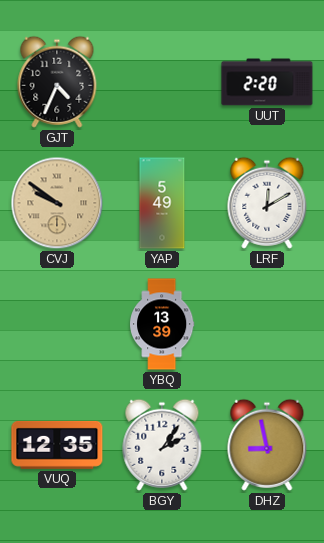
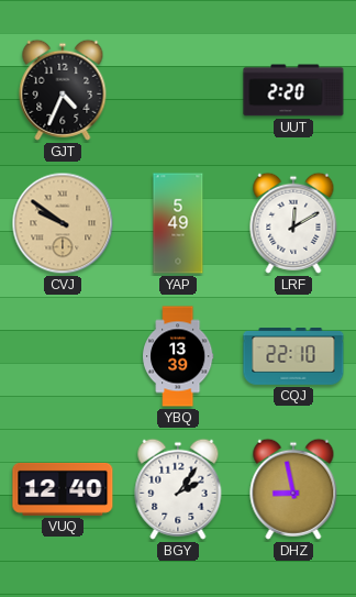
CQJ: none -> 22:10
VUQ: 12:35 -> 12:40
